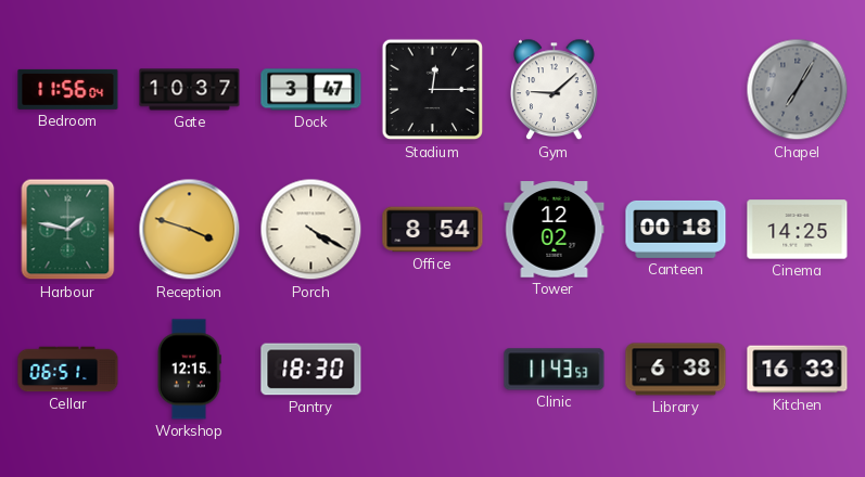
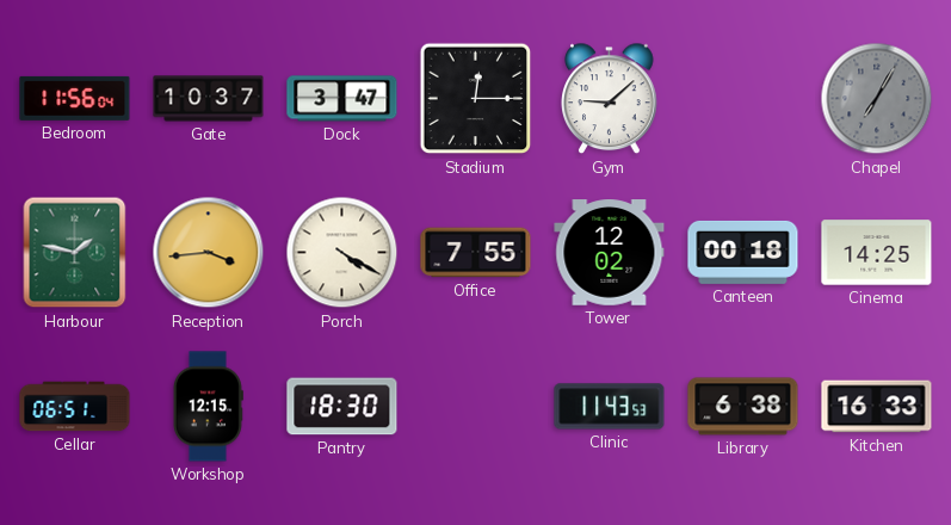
Reception: 3:48 -> 3:44
Office: 8:54 -> 7:55
